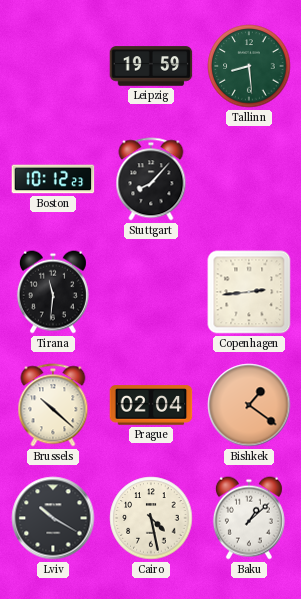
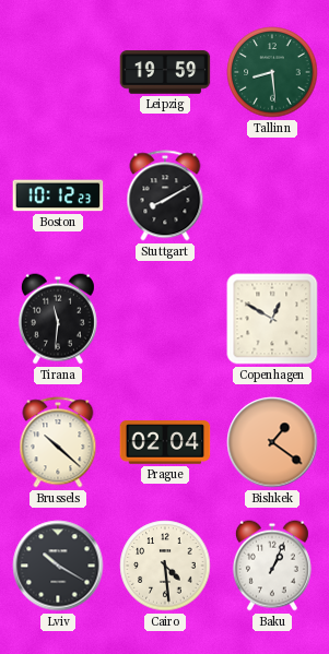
Stuttgart: 8:07 -> 8:10
Copenhagen: 2:44 -> 12:50
Cairo: 4:28 -> 4:29
Baku: 1:08 -> 1:04
